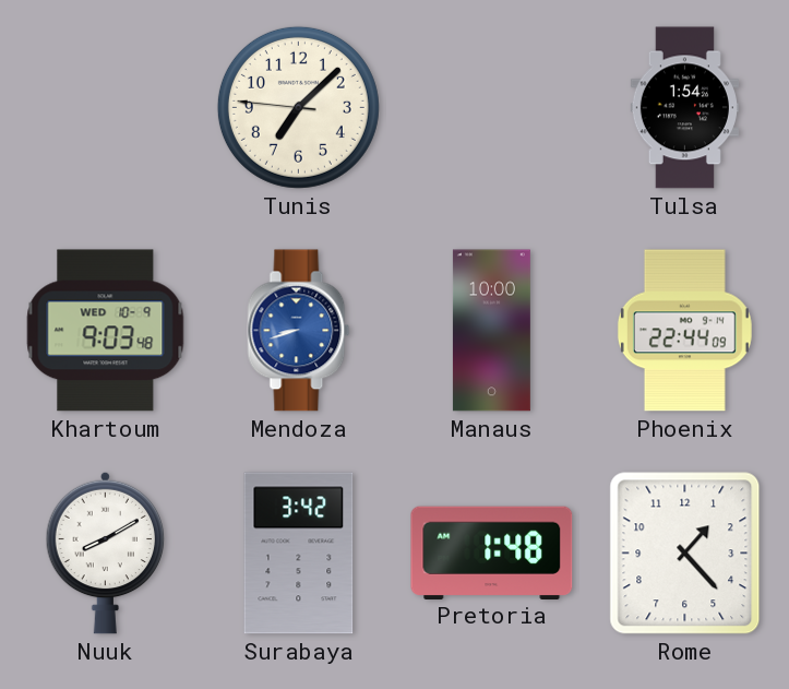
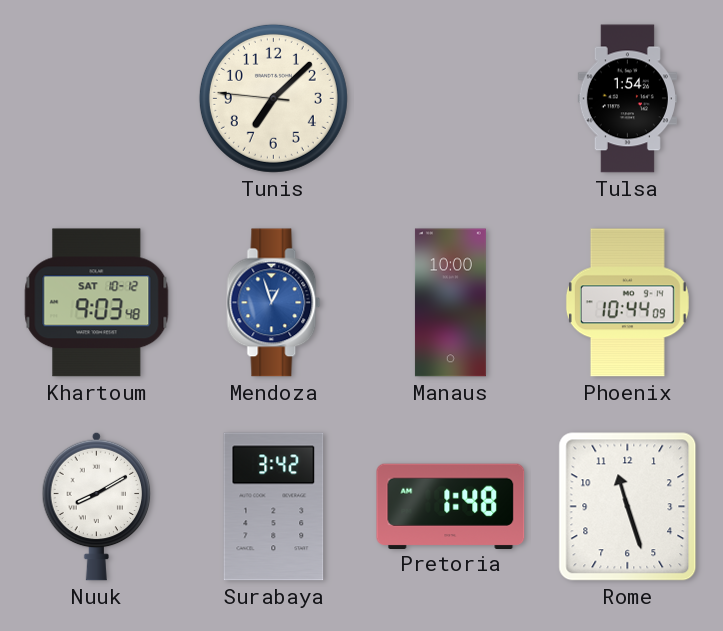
Khartoum date: WED 10-9 -> SAT 10-12
Mendoza: 8:42 -> 12:57
Phoenix: 22:44 -> 10:44
Rome: 1:23 -> 11:27
